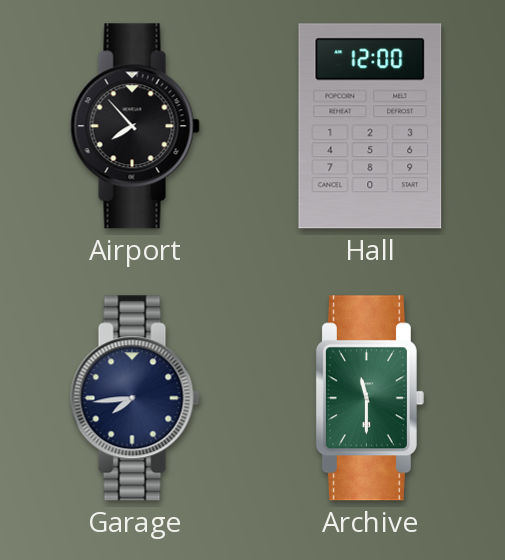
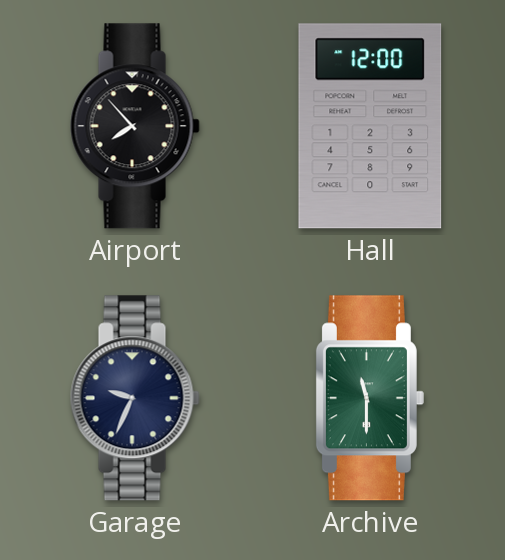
Garage: 7:44 -> 9:34
